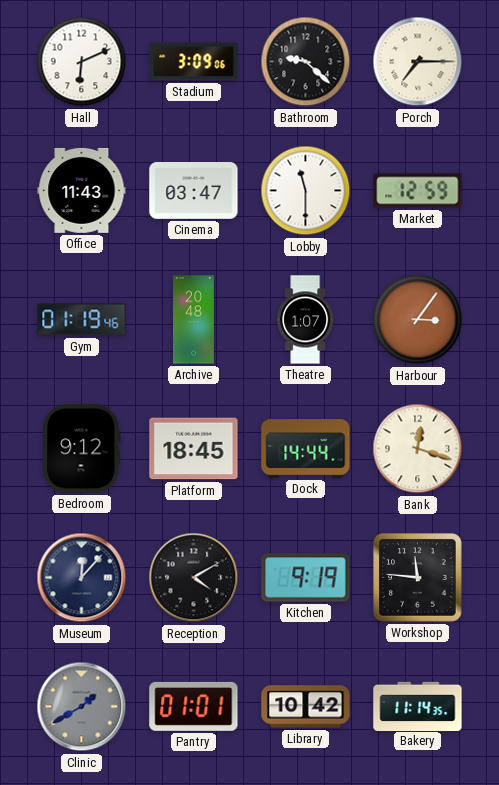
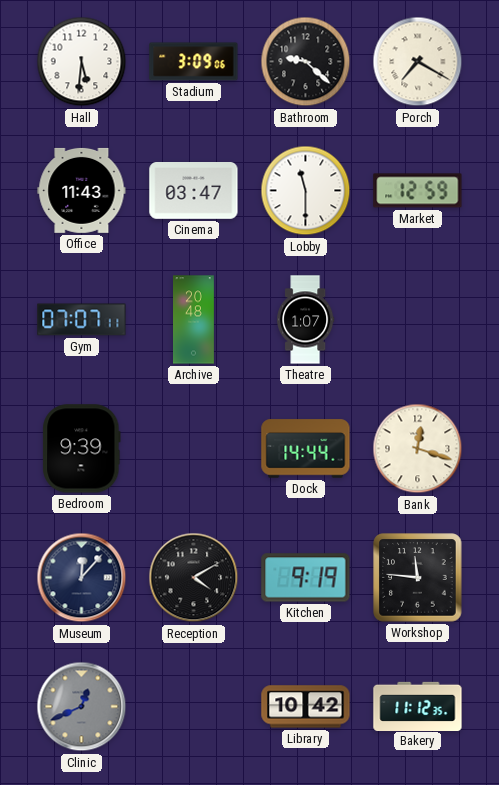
Hall: 6:11 -> 5:31
Porch: 7:15 -> 7:20
Gym: 01:19 -> 07:07
Harbour: 3:06 -> none
Bedroom: 9:12 -> 9:39
Platform: 18:45 -> none
Clinic: 1:40 -> 12:41
Pantry: 01:01 -> none
Bakery: 11:14 -> 11:12
